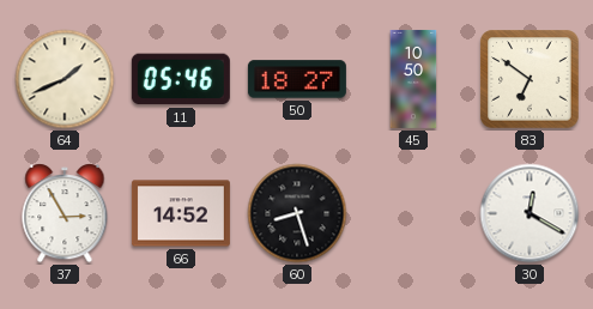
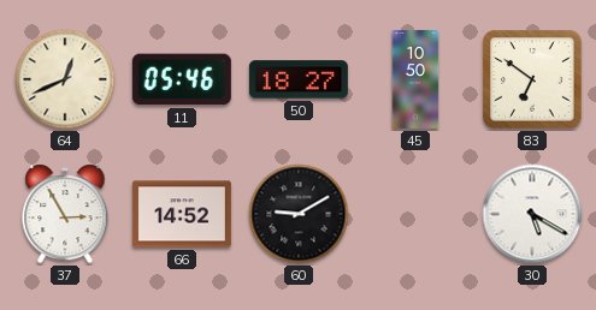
64: 1:41 -> 12:41
60: 8:27 -> 9:10
30: 12:20 -> 5:20
